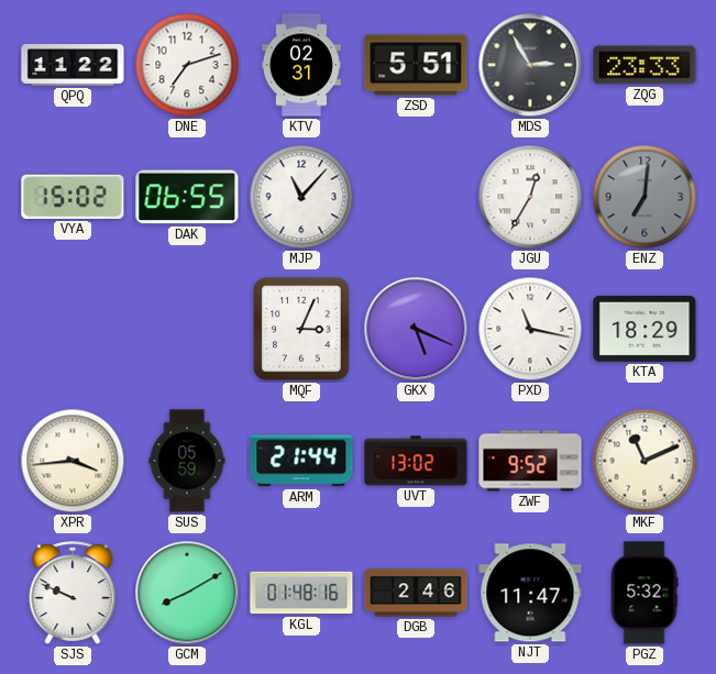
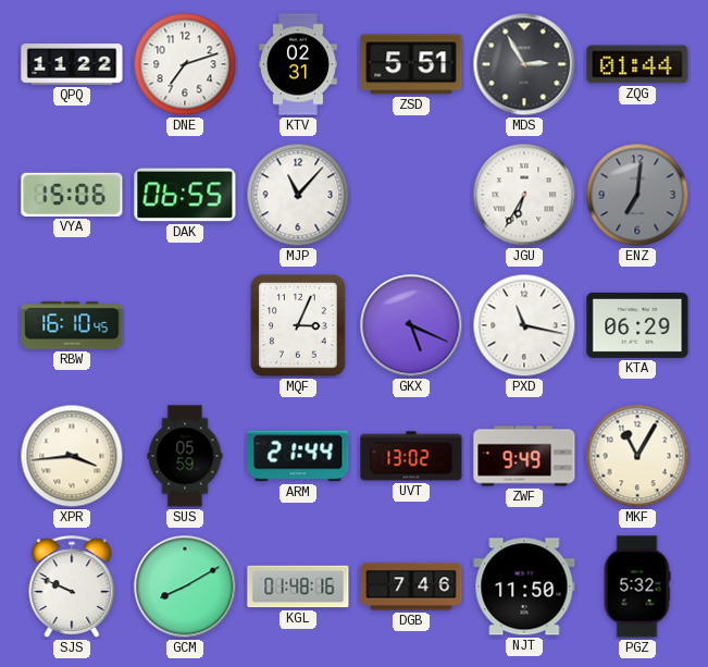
ZQG: 23:33 -> 01:44
VYA: 15:02 -> 15:06
JGU: 12:35 -> 6:35
RBW: none -> 16:10
KTA: 18:29 -> 06:29
ZWF: 9:52 -> 9:49
MKF: 11:11 -> 11:05
DGB: 2:46 -> 7:46
NJT: 11:47 -> 11:50
